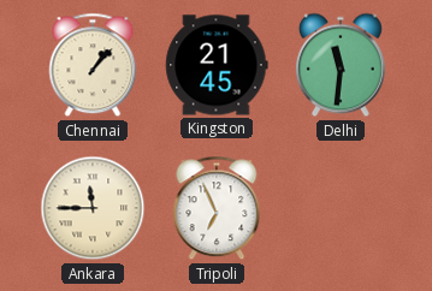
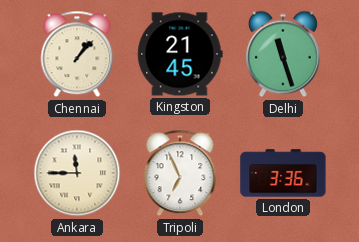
Delhi: 11:31 -> 11:27
London: none -> 3:36
